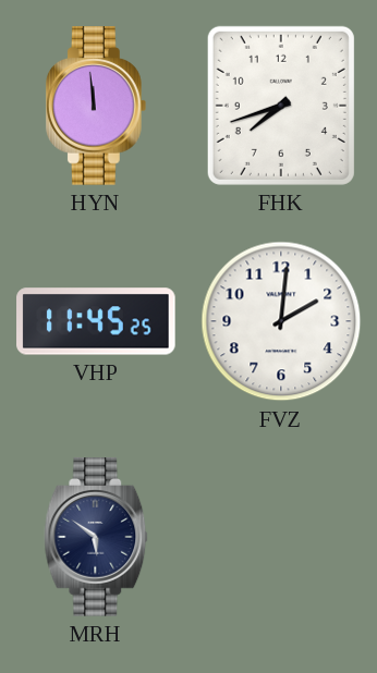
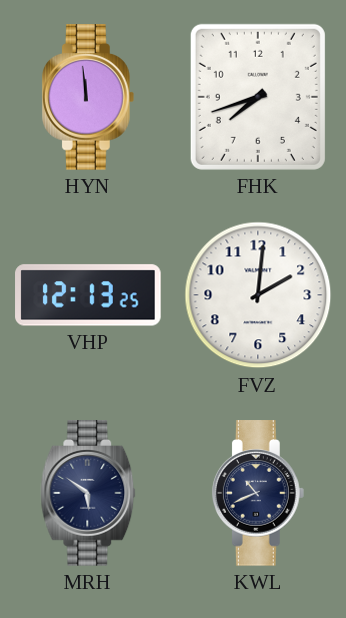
VHP: 11:45 -> 12:13
KWL: none -> 10:41
